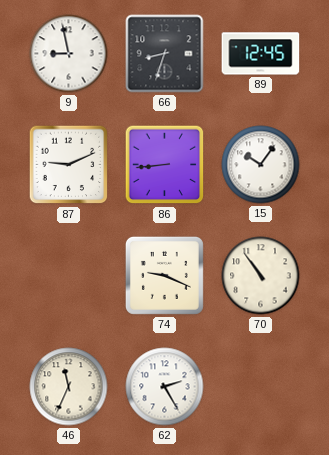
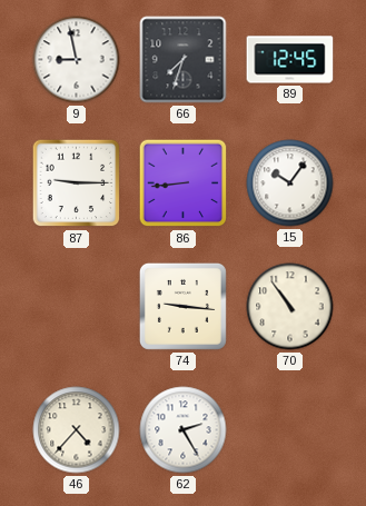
66: 8:33 -> 7:33
87: 9:11 -> 9:15
74: 9:19 -> 9:16
46: 11:34 -> 4:37
